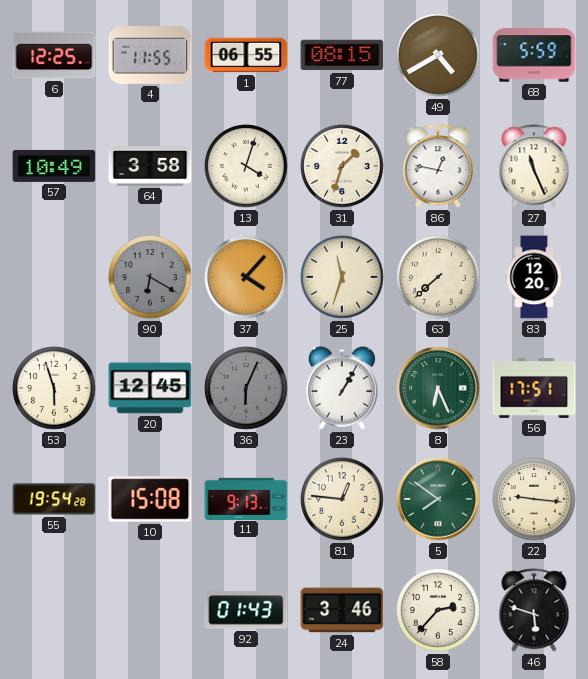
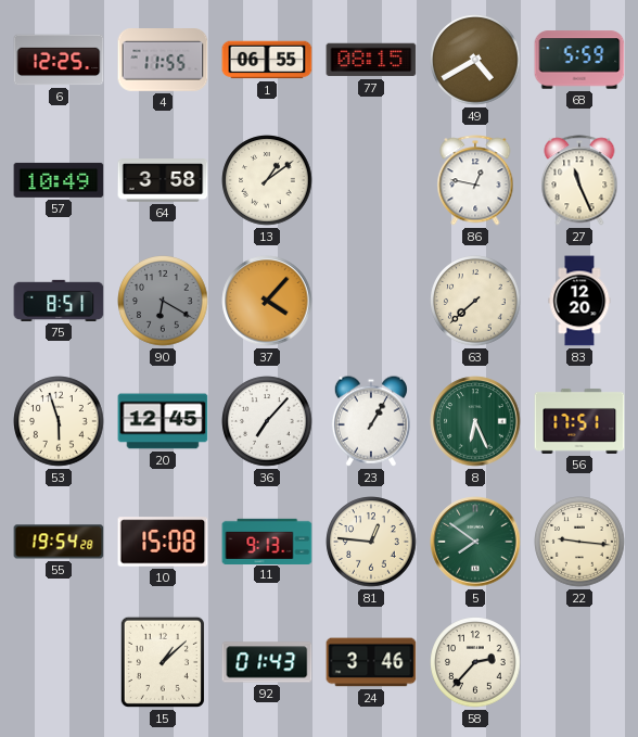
13: 4:03 -> 1:09
31: 1:33 -> none
75: none -> 8:51
25: 11:33 -> none
36: 6:04 -> 7:07
36 dial: grey -> white
15: none -> 1:08
46: 5:48 -> none
